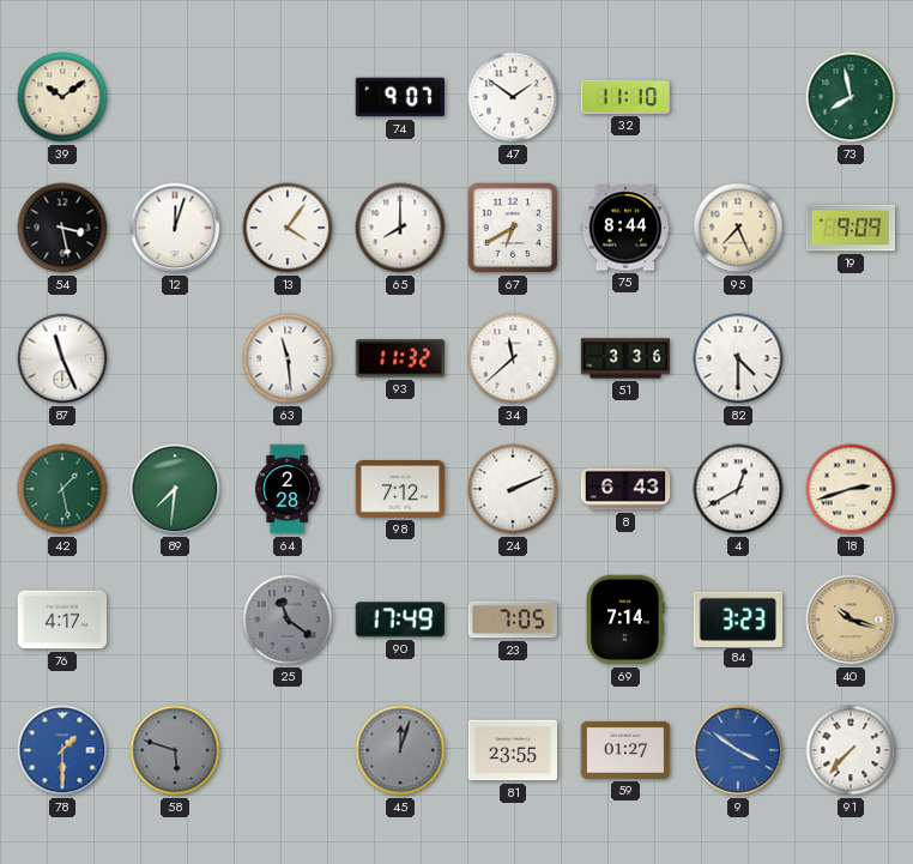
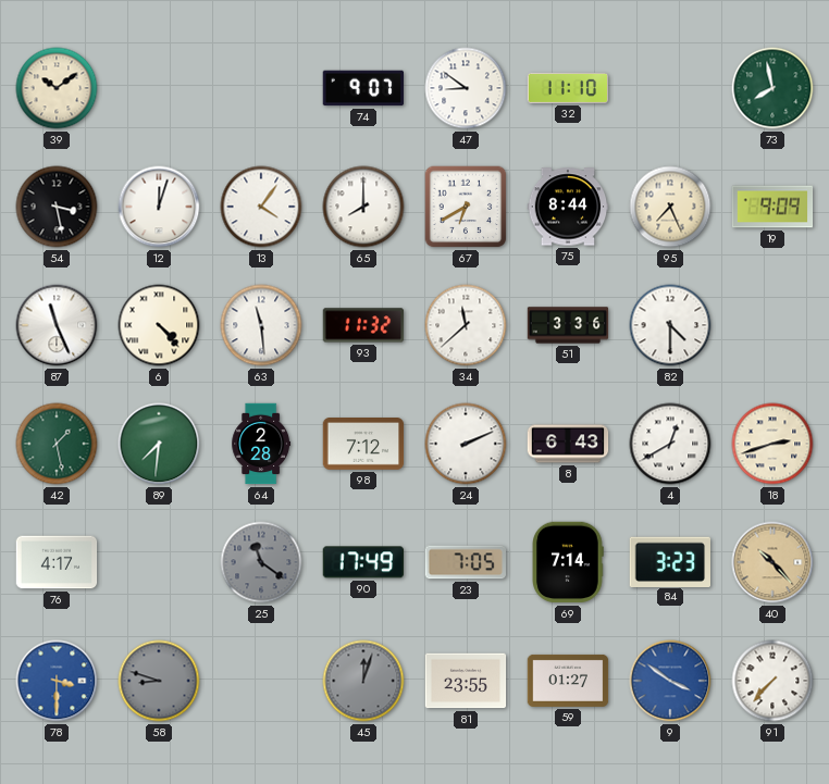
47: 1:51 -> 8:51
6: none -> 4:23
40: 10:18 -> 10:23
78: 1:30 -> 3:30
58: 5:48 -> 8:48
